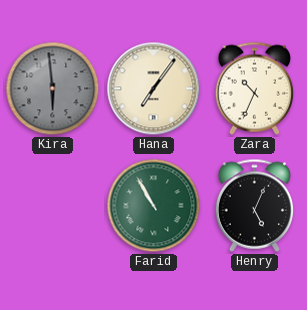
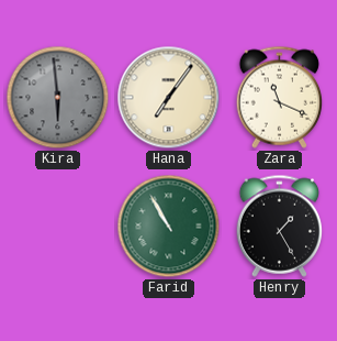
Zara: 10:34 -> 11:19
Henry: 5:04 -> 1:25
